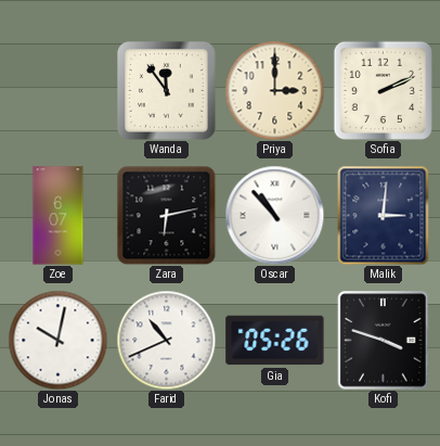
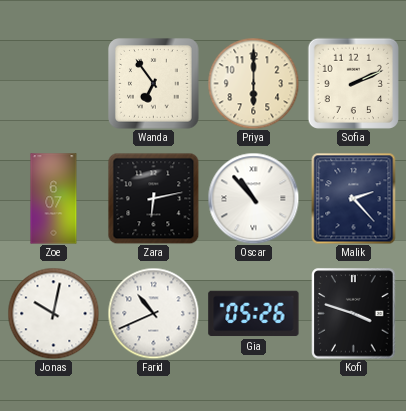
Wanda: 11:54 -> 6:54
Priya: 3:00 -> 6:00
Malik: 3:01 -> 2:23
